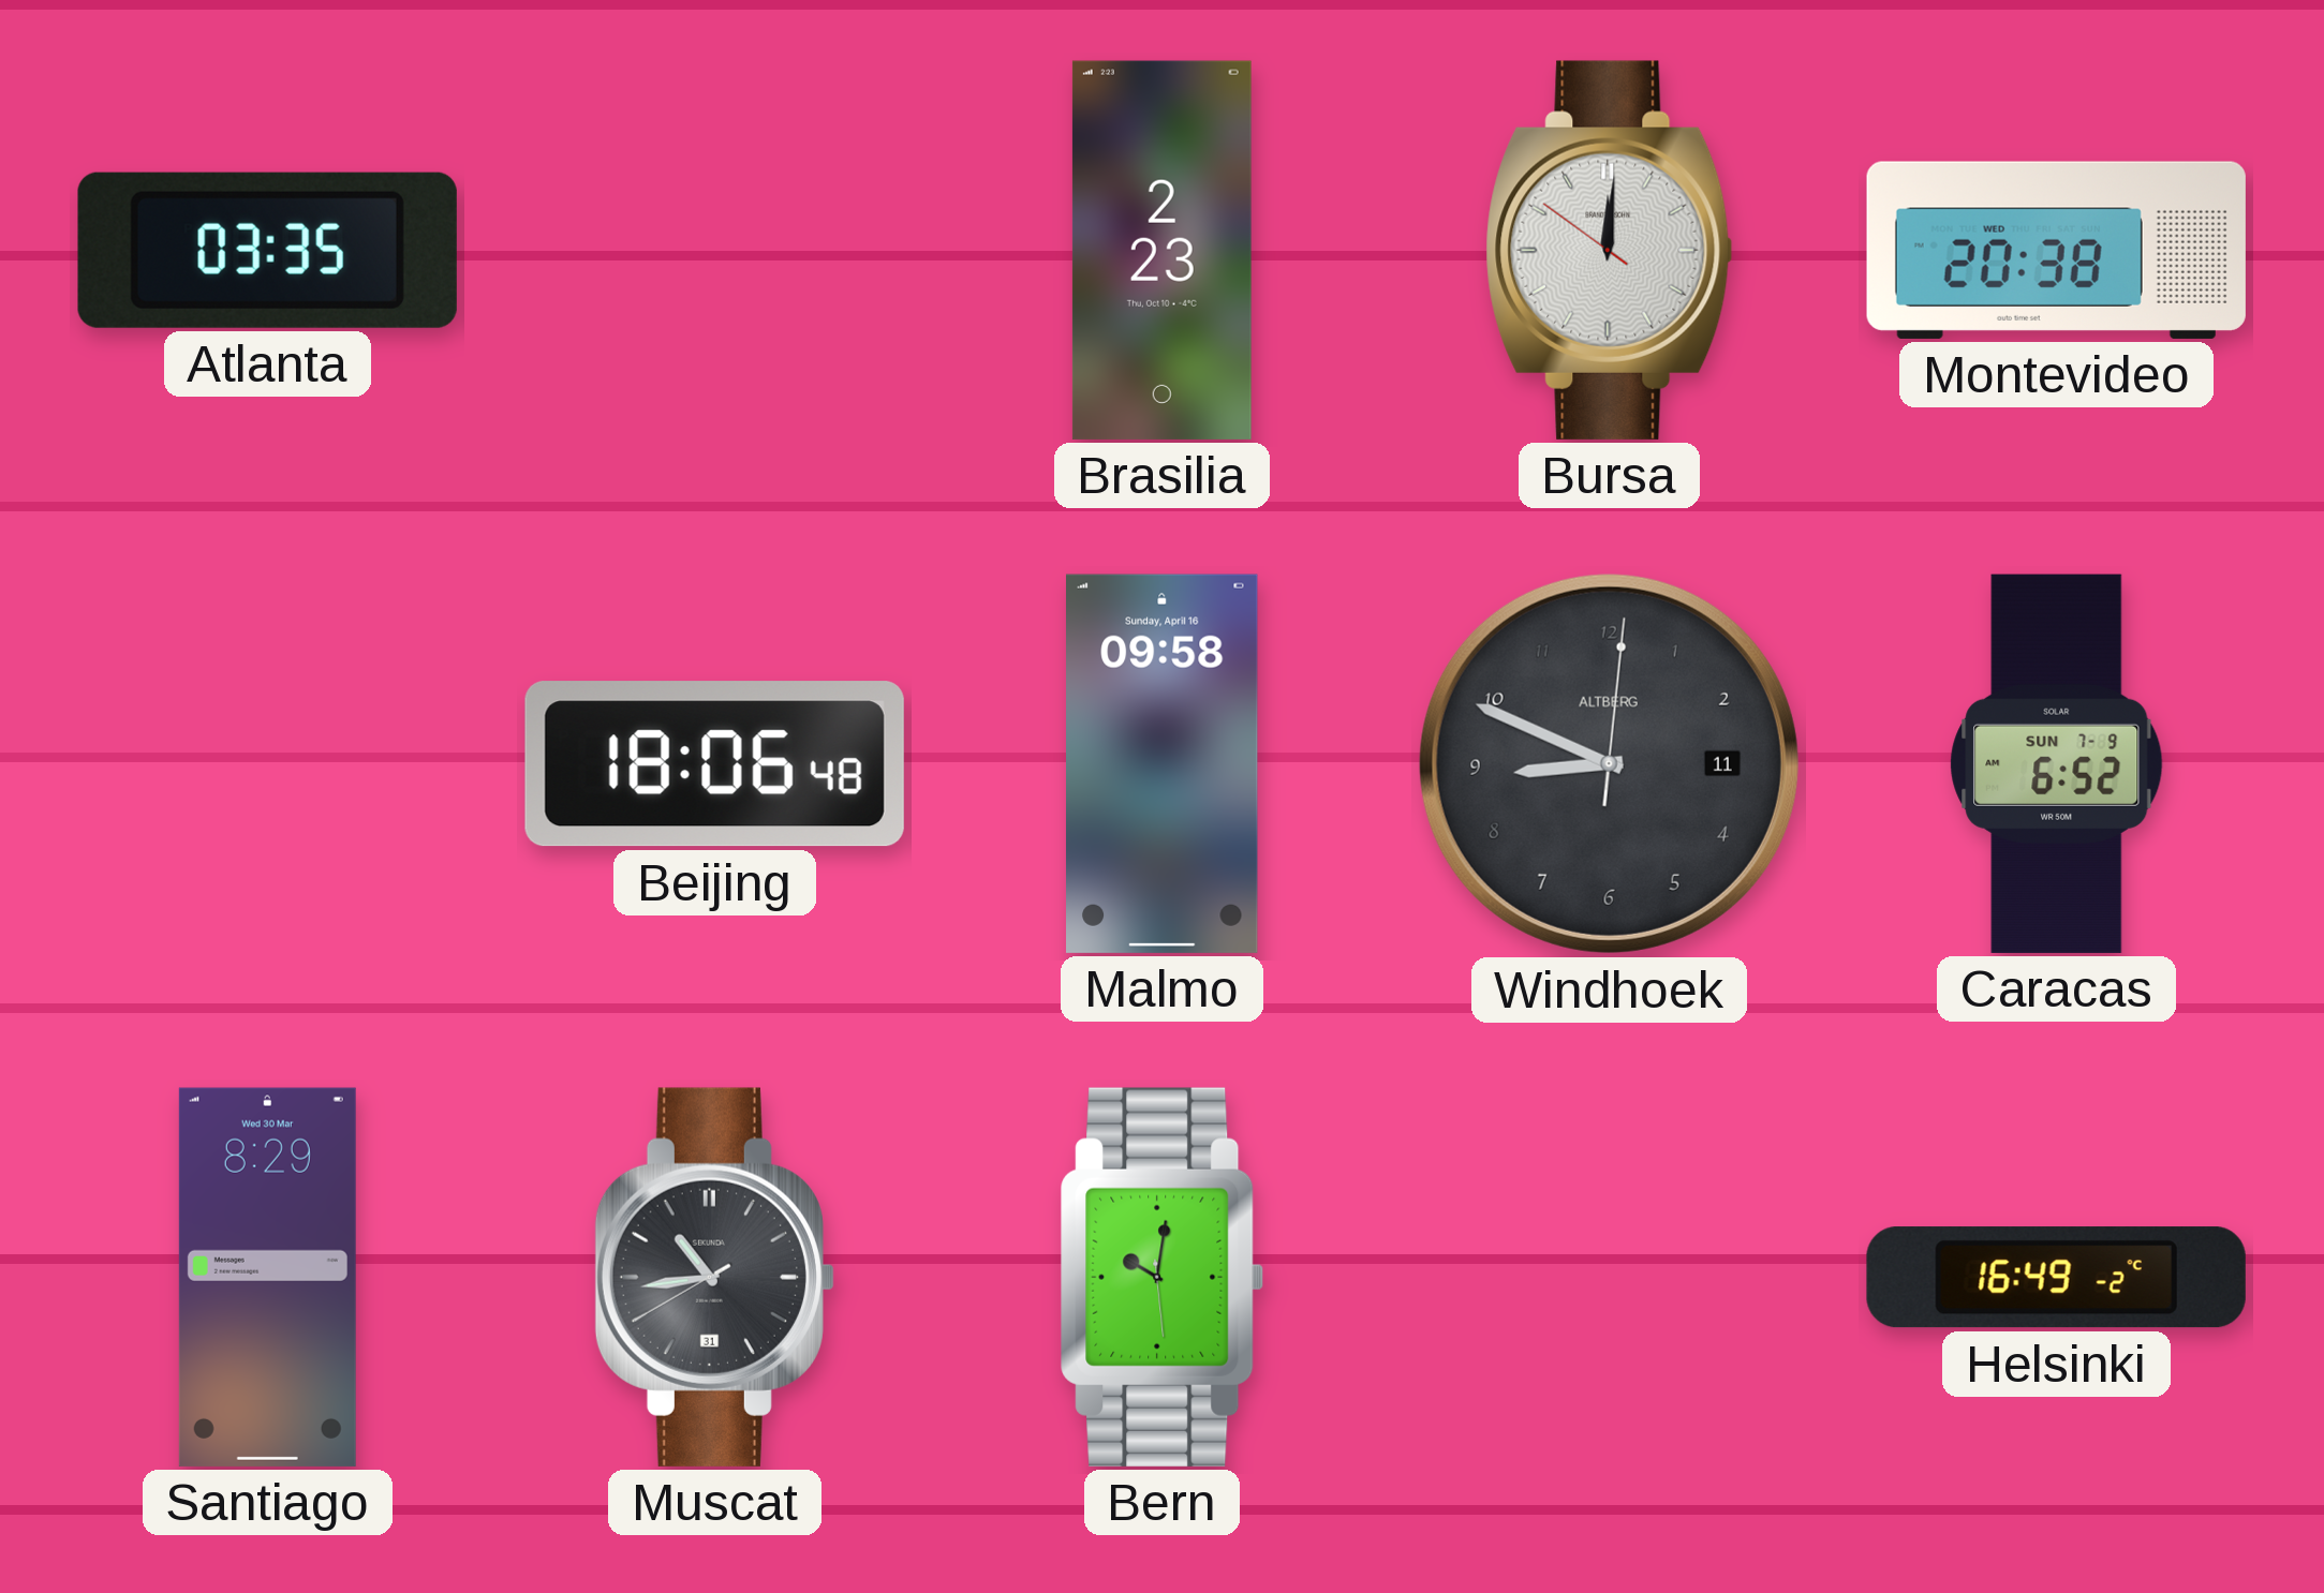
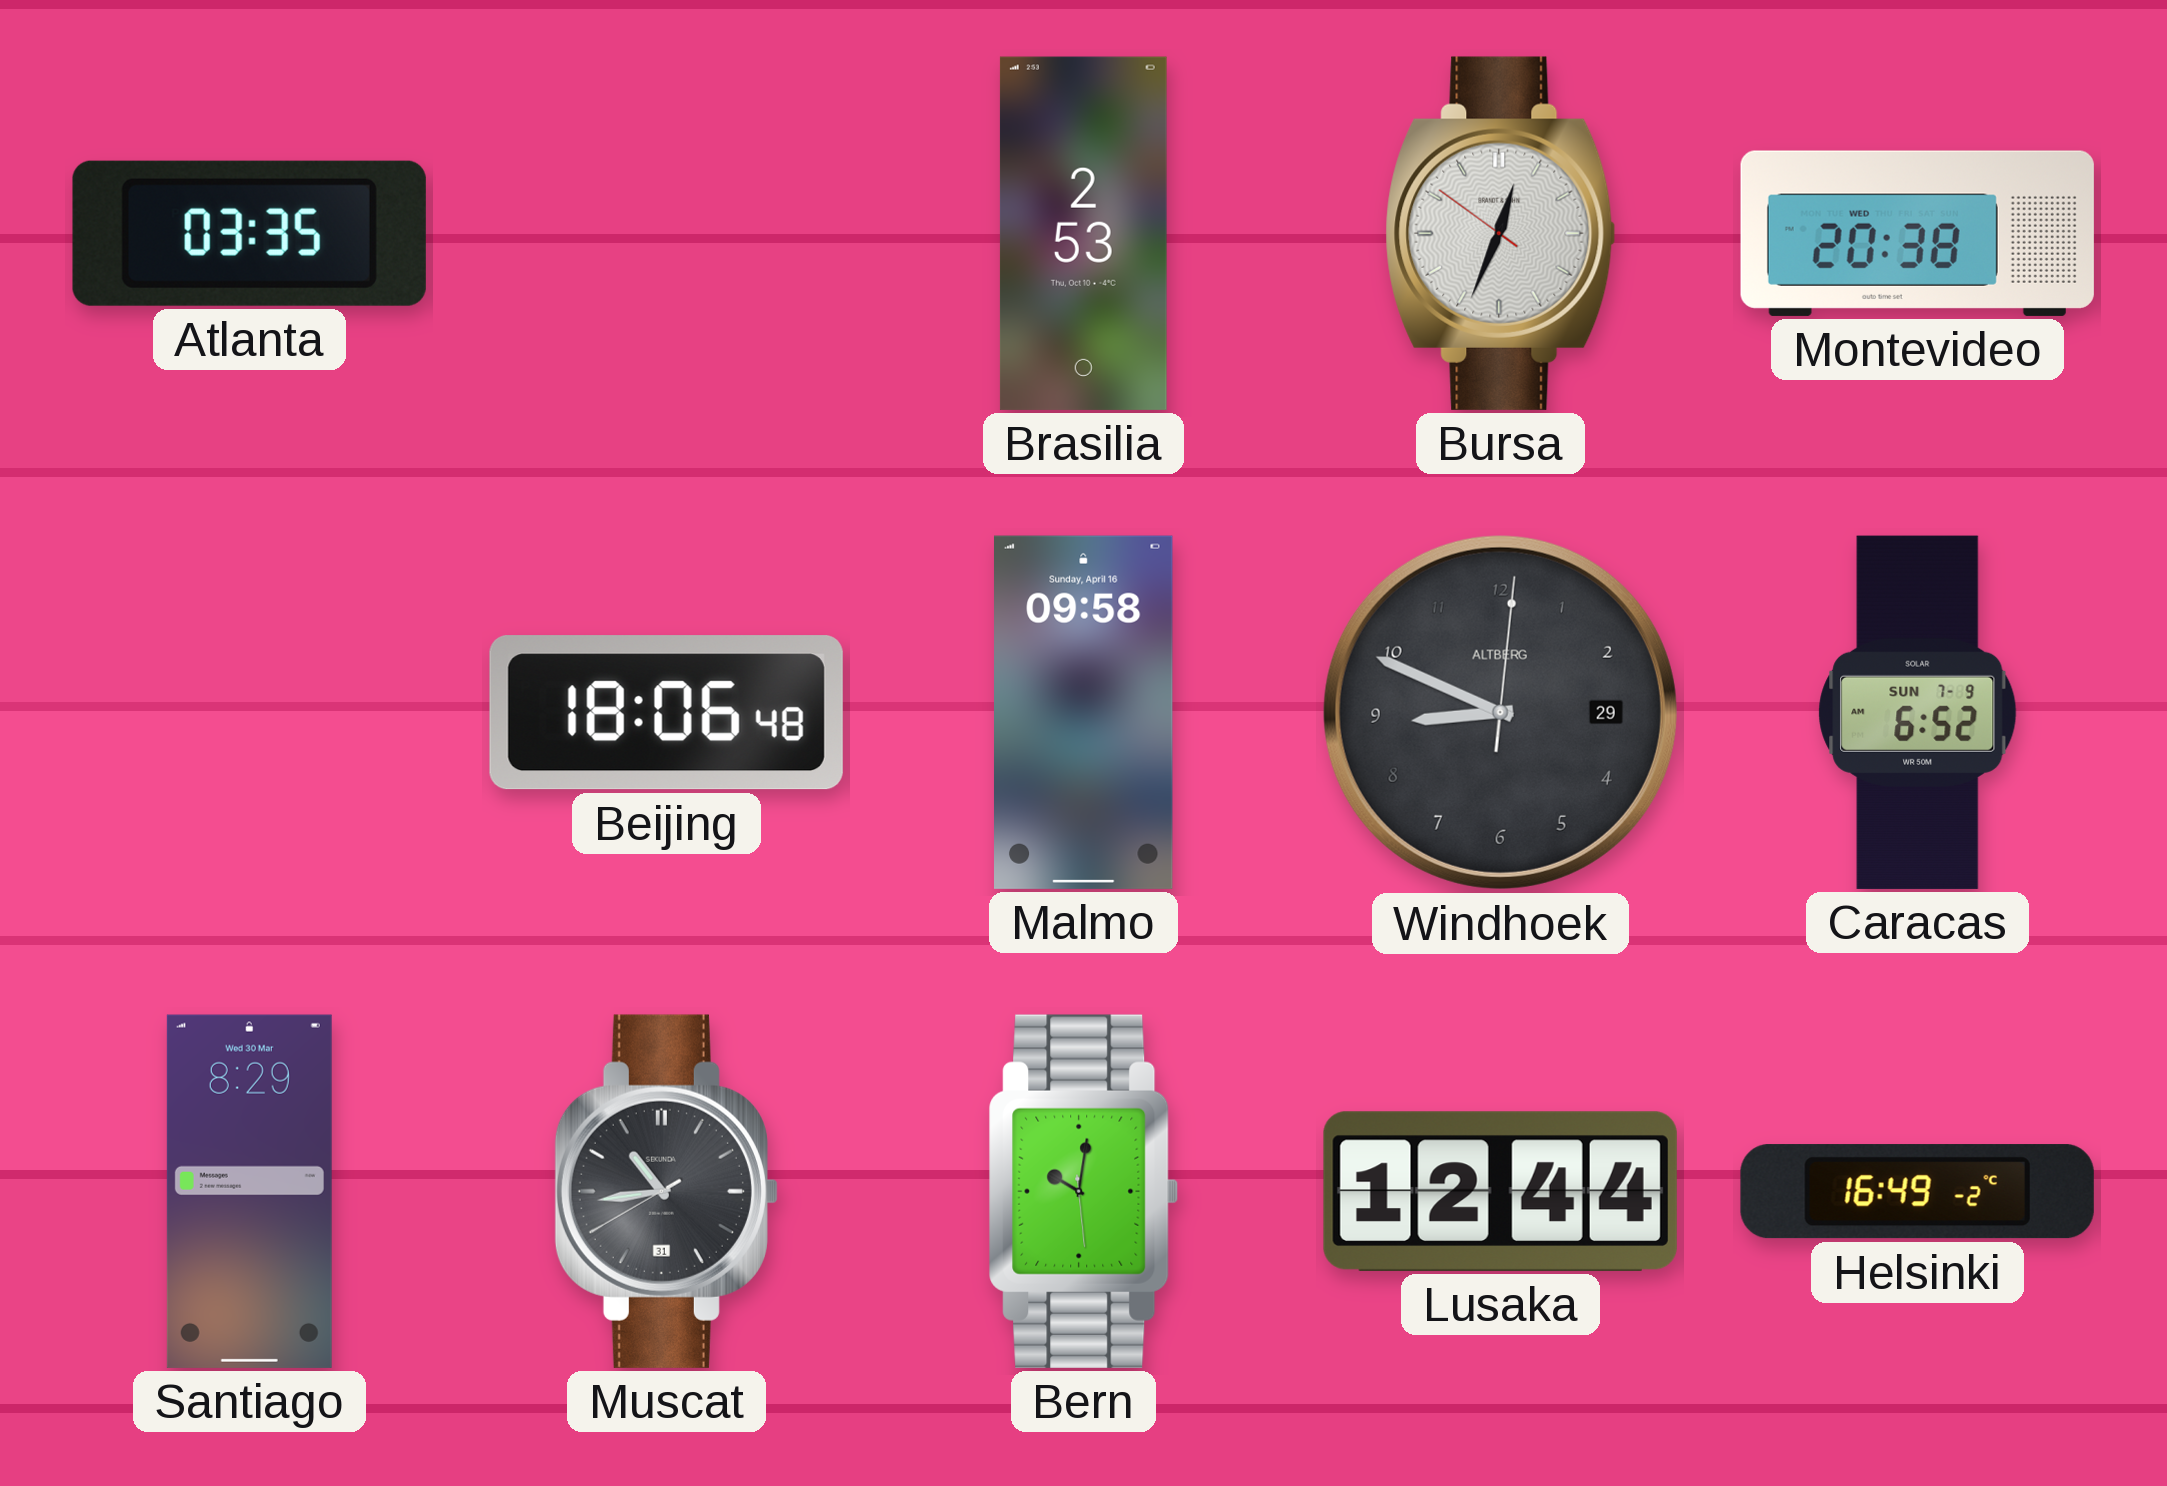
Brasilia: 2:23 -> 2:53
Bursa: 12:00 -> 12:33
Windhoek date: 11 -> 29
Lusaka: none -> 12:44
